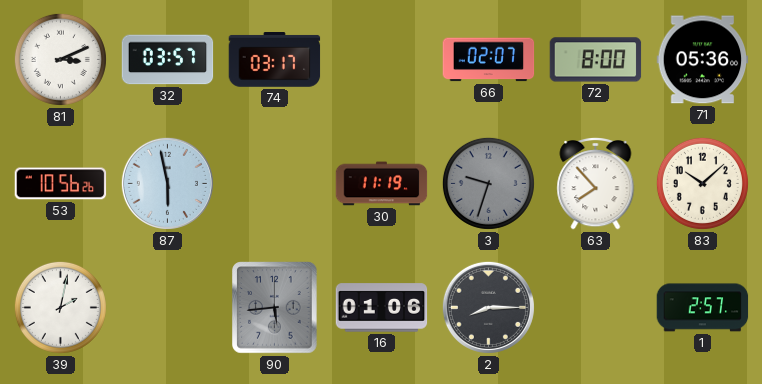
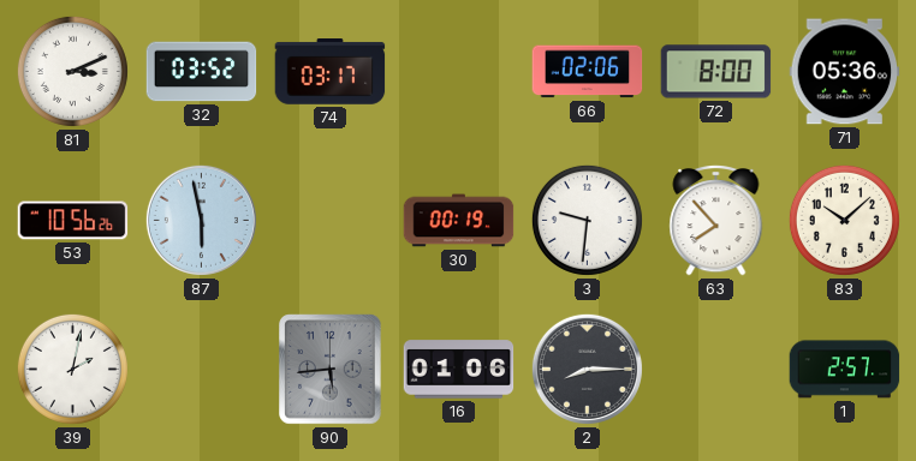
32: 03:57 -> 03:52
66: 02:07 -> 02:06
30: 11:19 -> 00:19
3: 9:33 -> 9:31
3 dial: grey -> white
